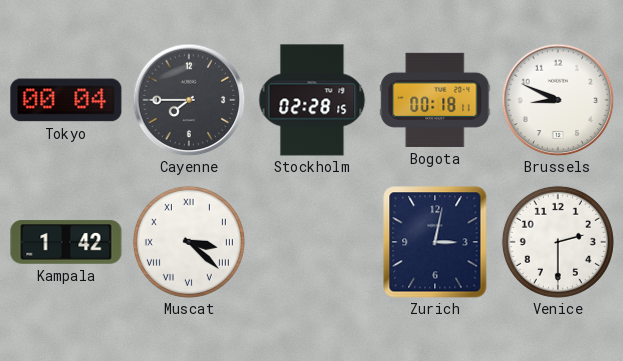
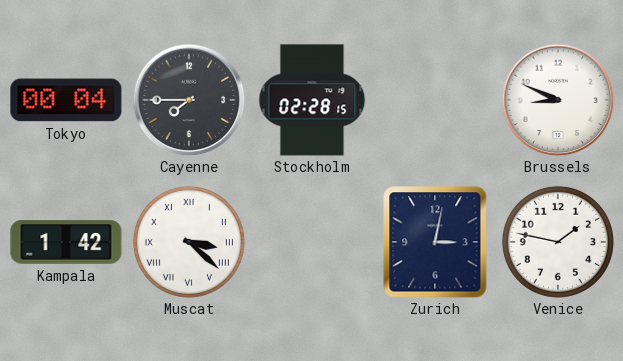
Bogota: 00:18 -> none
Venice: 2:30 -> 1:47
